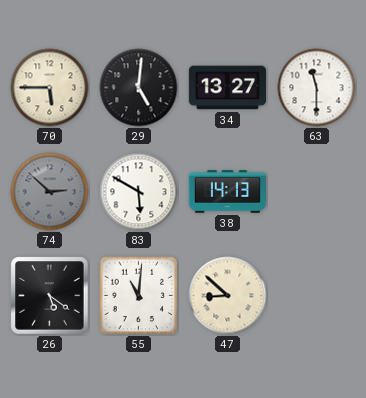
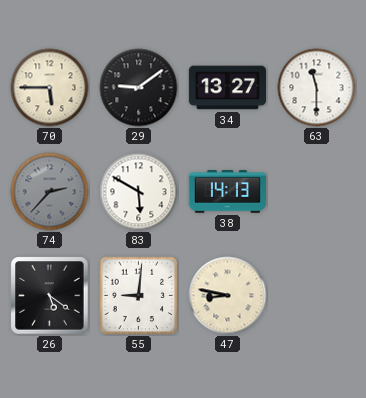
29: 5:01 -> 9:09
74: 2:52 -> 2:37
55: 11:01 -> 9:01
47: 8:52 -> 8:47
